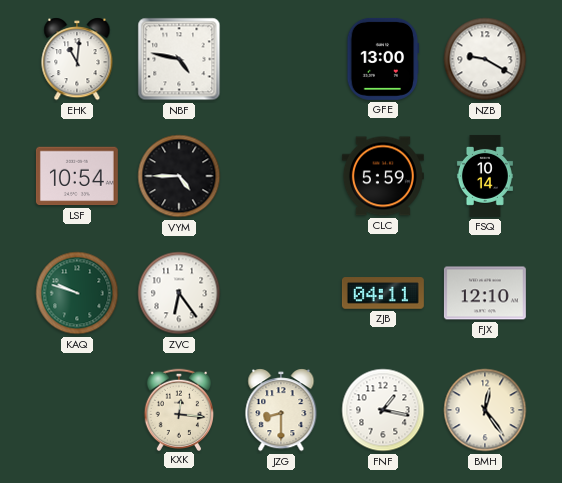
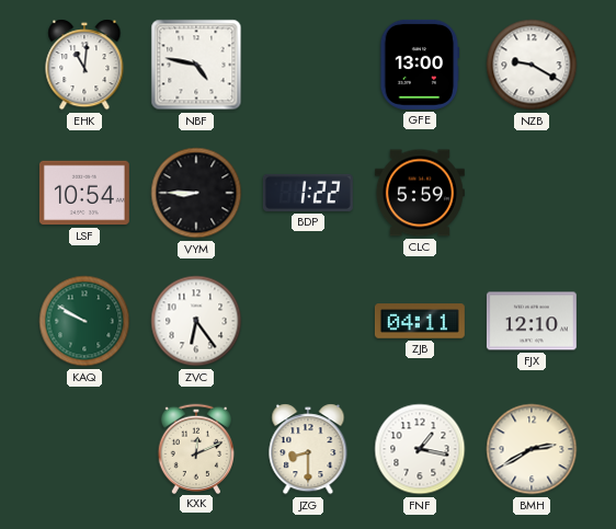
VYM: 4:45 -> 8:45
BDP: none -> 1:22
FSQ: 10:14 -> none
KAQ: 9:48 -> 9:50
KXK: 12:16 -> 12:11
BMH: 12:24 -> 2:40
